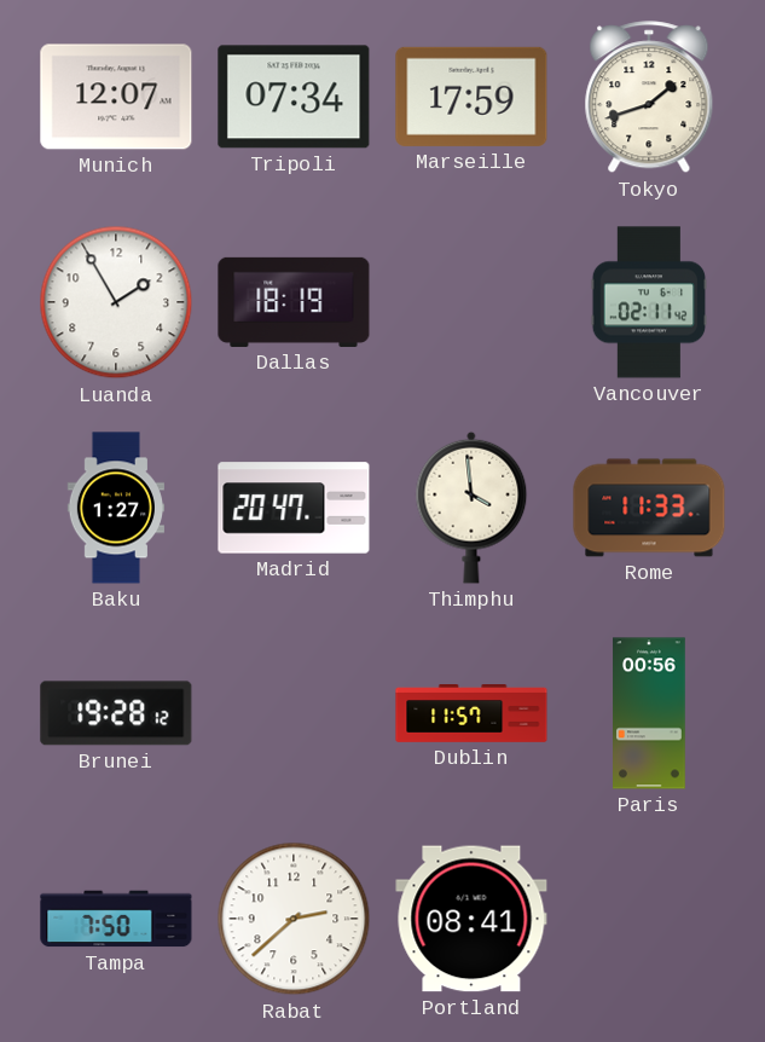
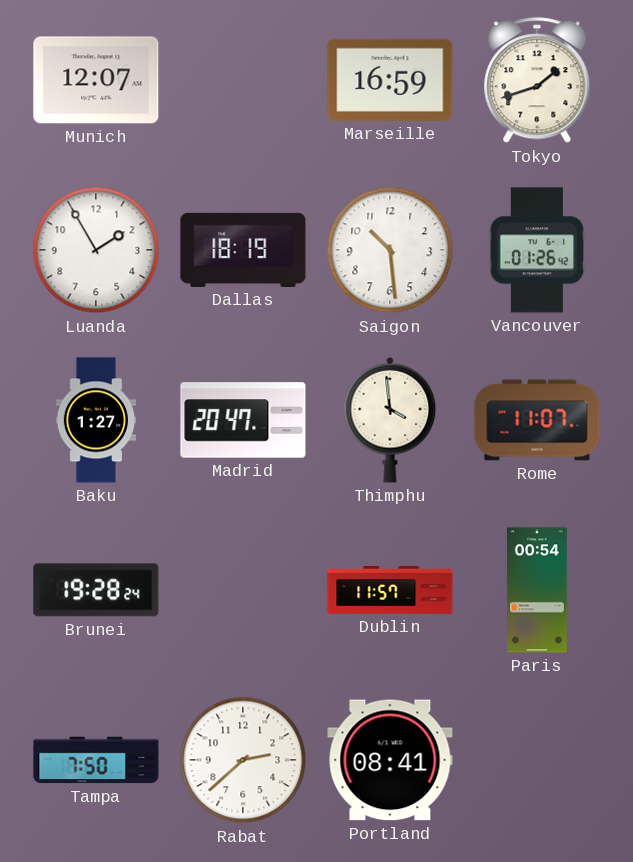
Tripoli: 07:34 -> none
Marseille: 17:59 -> 16:59
Saigon: none -> 10:29
Vancouver: 02:11 -> 01:26
Rome: 11:33 -> 11:07
Brunei: 19:28:12 -> 19:28:24
Paris: 00:56 -> 00:54
